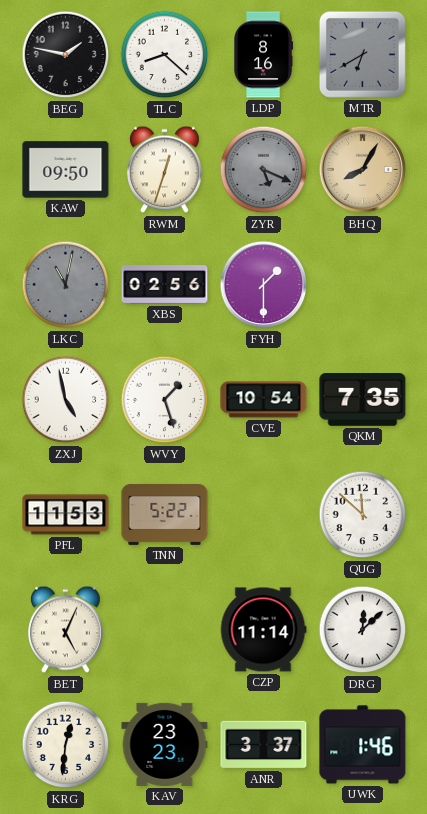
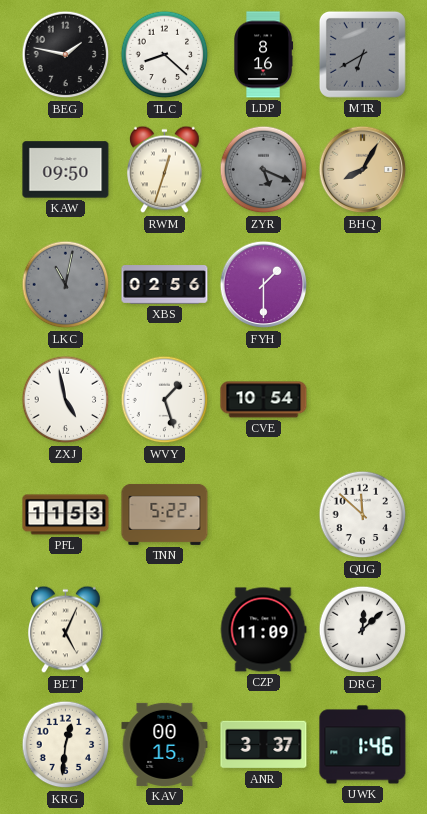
QKM: 7:35 -> none
CZP: 11:14 -> 11:09
KAV: 23:23 -> 00:15
